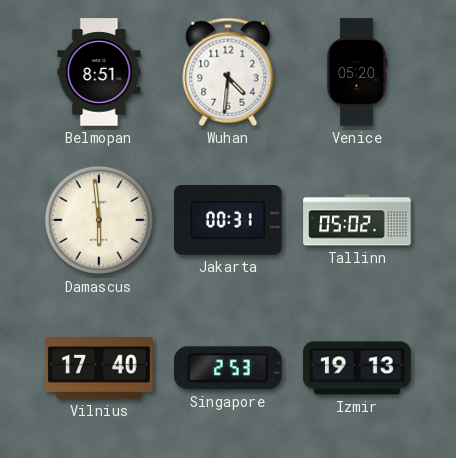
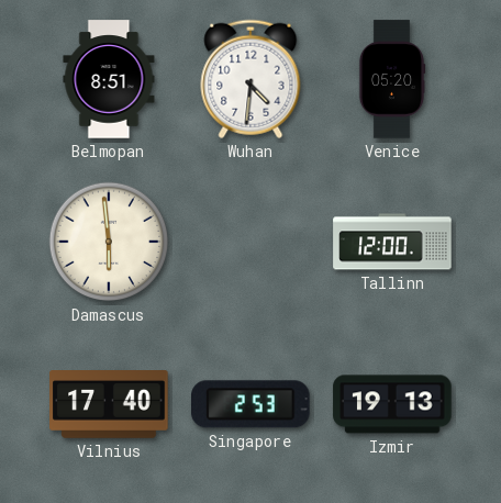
Jakarta: 00:31 -> none
Tallinn: 05:02 -> 12:00
